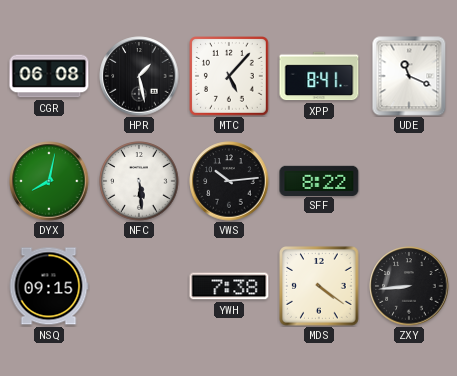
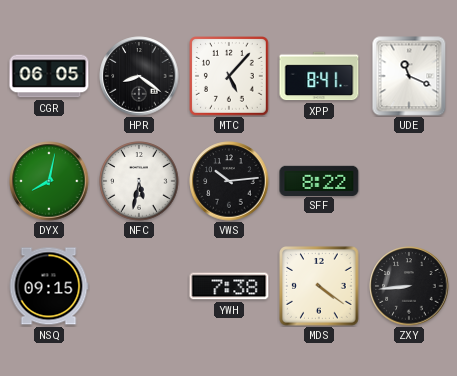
CGR: 06:08 -> 06:05
HPR: 1:28 -> 8:21
NFC: 5:29 -> 5:32
